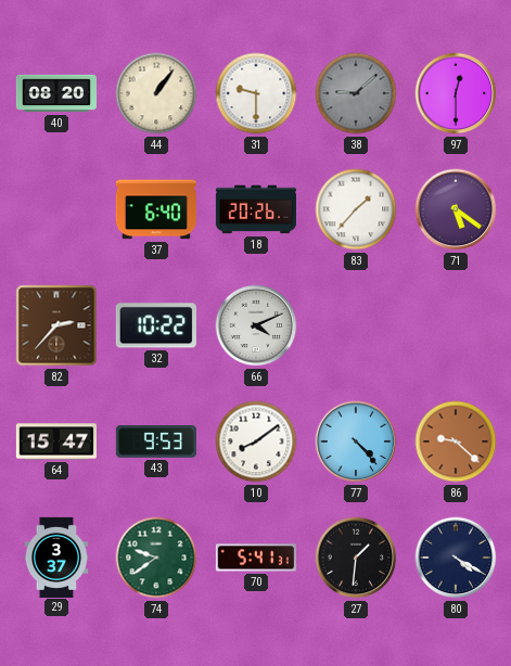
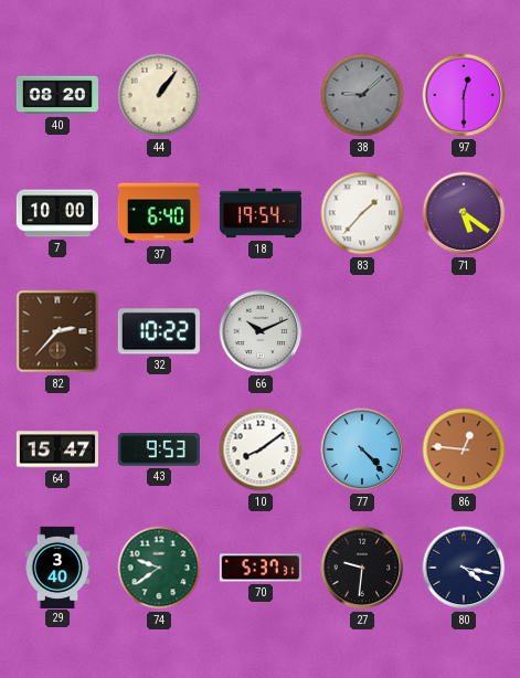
31: 9:30 -> none
7: none -> 10:00
18: 20:26 -> 19:54
66: 4:11 -> 10:11
86: 9:22 -> 12:46
29: 3:37 -> 3:40
70: 5:41 -> 5:37
27: 1:31 -> 9:31
80: 4:20 -> 4:17
